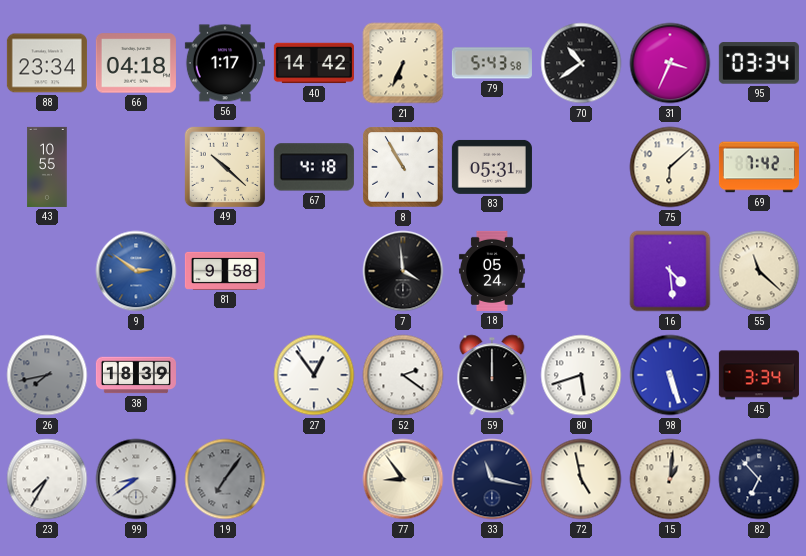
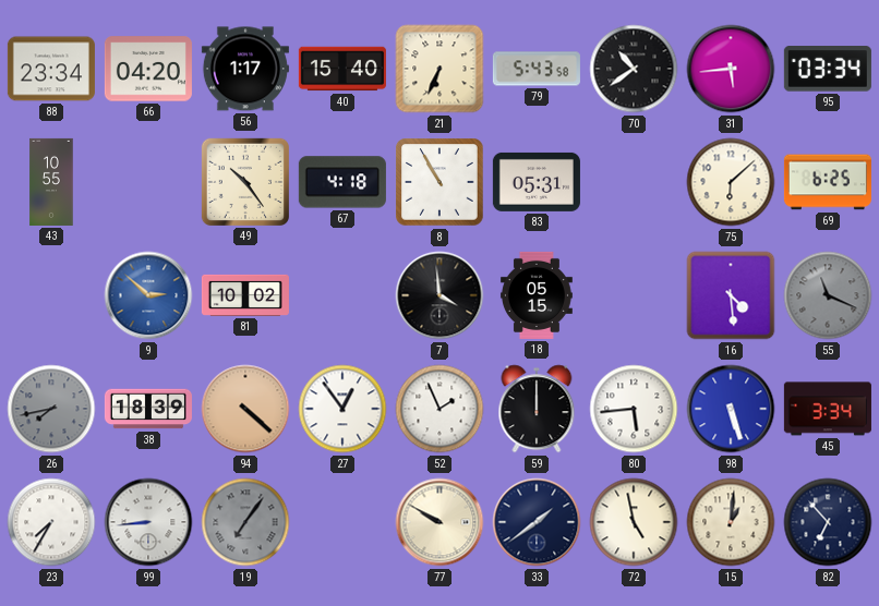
66: 04:18 -> 04:20
40: 14:42 -> 15:40
31: 3:34 -> 5:44
49: 10:22 -> 10:24
69: 7:42 -> 6:25
9: 2:51 -> 2:52
81: 9:58 -> 10:02
18: 05:24 -> 05:15
55: 11:22 -> 11:19
55 dial: cream -> grey
94: none -> 4:22
52: 2:21 -> 1:56
80: 5:42 -> 5:44
99: 8:39 -> 8:44
77: 8:54 -> 9:50
33: 11:17 -> 1:39
